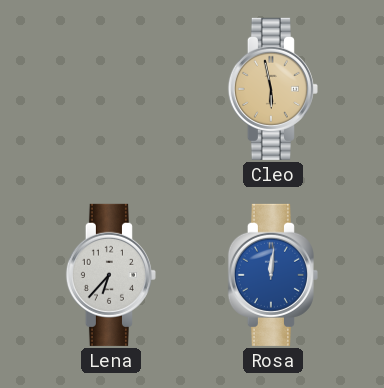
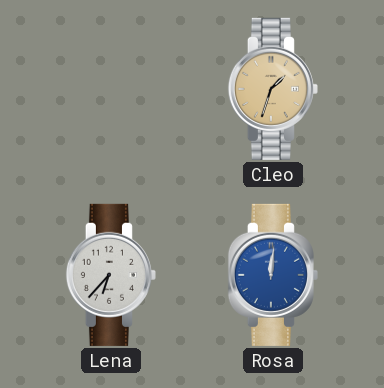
Cleo: 5:58 -> 1:33
